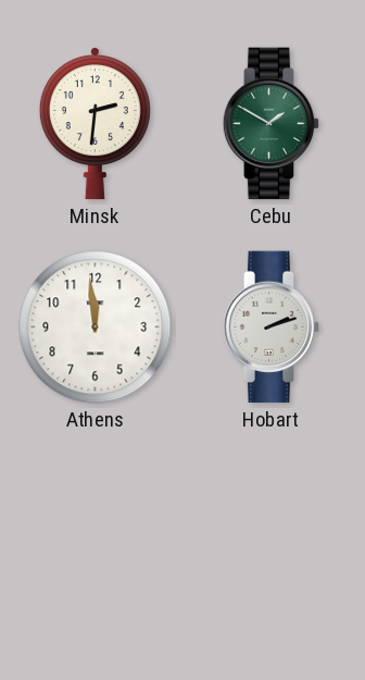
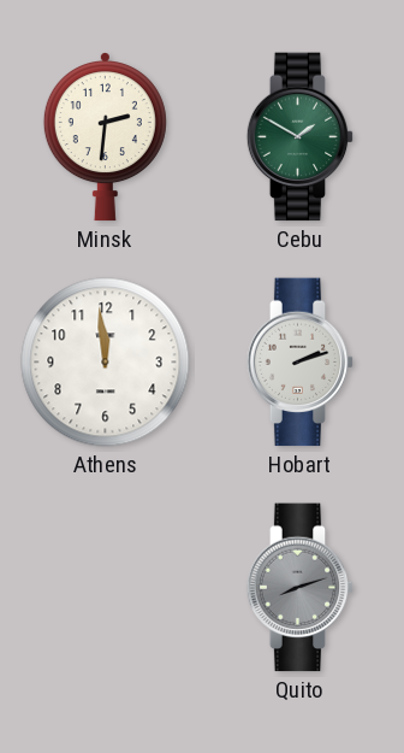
Quito: none -> 8:12
